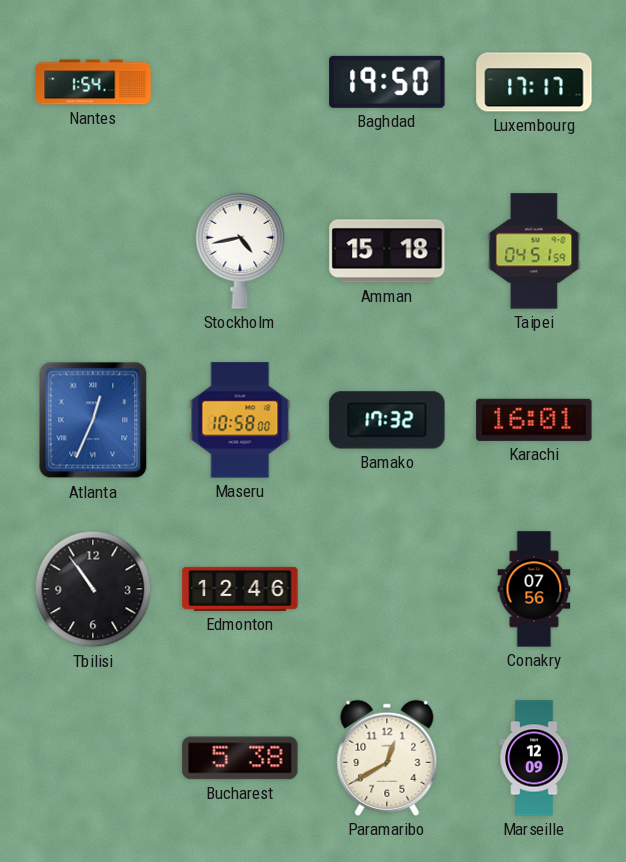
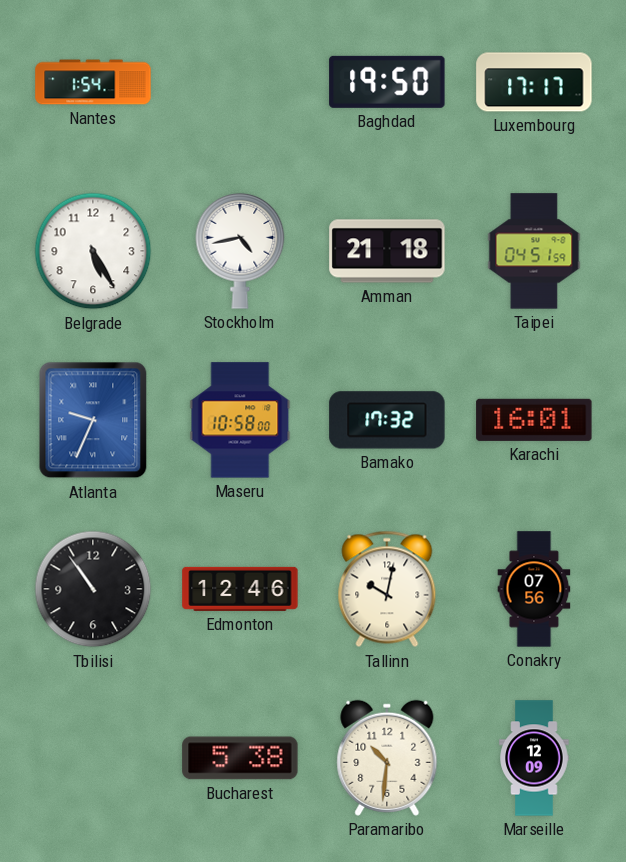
Belgrade: none -> 5:25
Amman: 15:18 -> 21:18
Atlanta: 12:34 -> 9:34
Tallinn: none -> 10:02
Paramaribo: 12:40 -> 10:31
